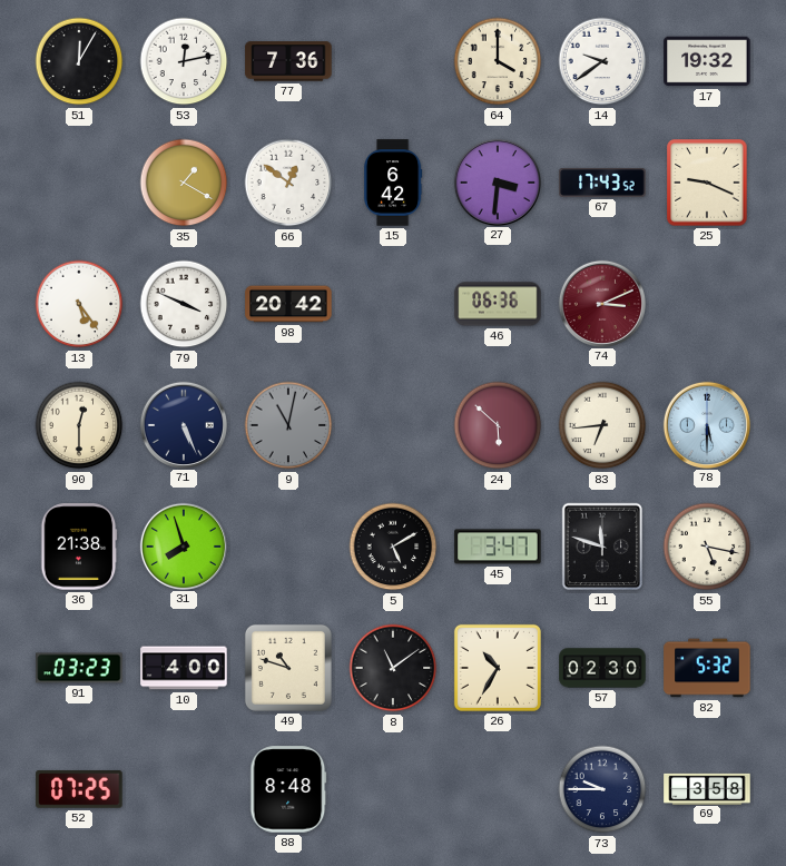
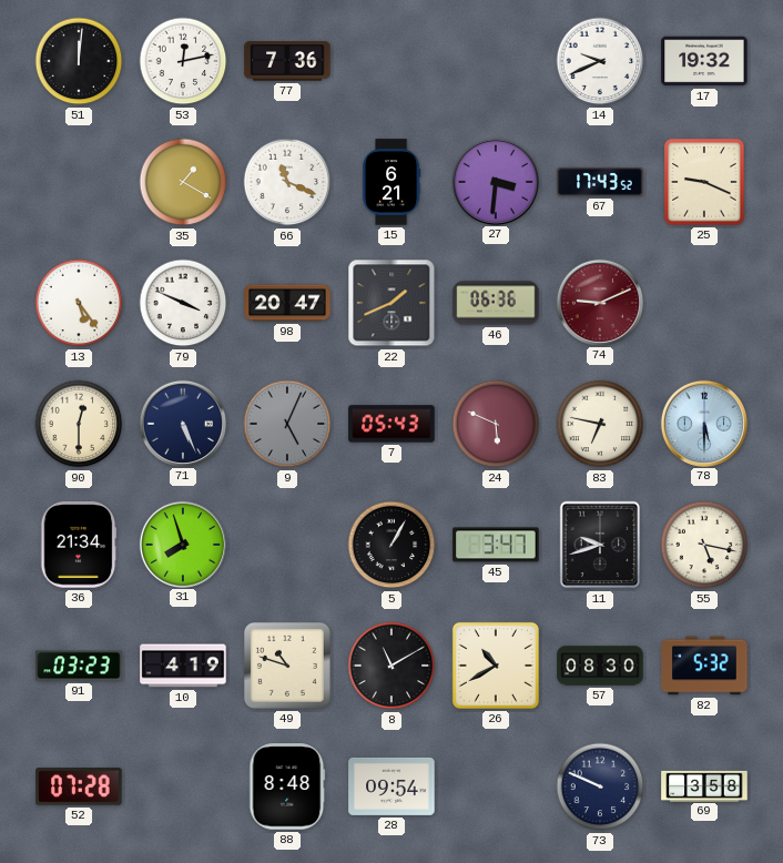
51: 12:05 -> 12:01
64: 4:00 -> none
14: 9:39 -> 9:41
66: 12:51 -> 11:19
15: 6:42 -> 6:21
98: 20:42 -> 20:47
22: none -> 1:41
74: 3:11 -> 9:11
9: 11:02 -> 5:04
7: none -> 05:43
24: 5:52 -> 5:49
83: 6:44 -> 6:47
36: 21:38 -> 21:34
5: 5:10 -> 1:05
11: 11:48 -> 9:42
10: 4:00 -> 4:19
8: 11:09 -> 11:10
26: 10:35 -> 10:40
57: 02:30 -> 08:30
52: 07:25 -> 07:28
28: none -> 09:54
73: 9:45 -> 9:49
